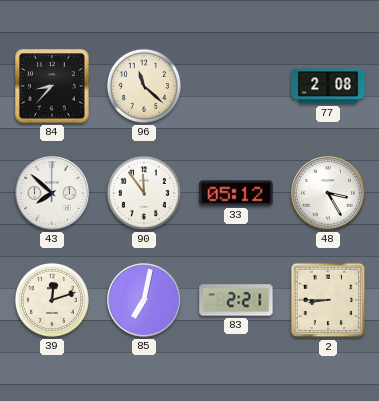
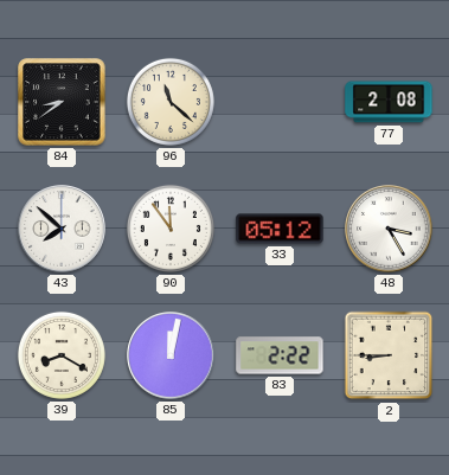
84: 8:37 -> 8:39
39: 12:12 -> 8:20
85: 7:02 -> 12:02
83: 2:21 -> 2:22
